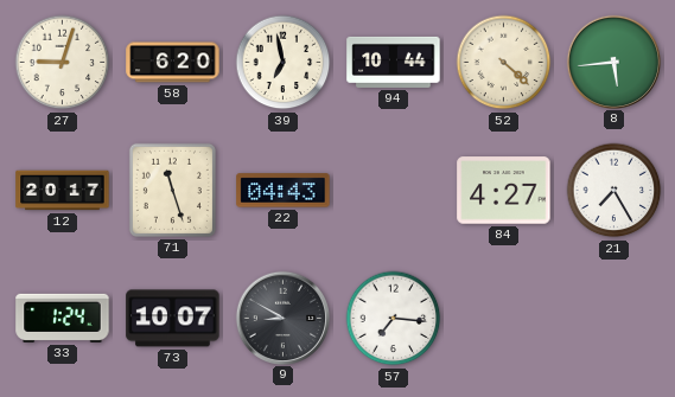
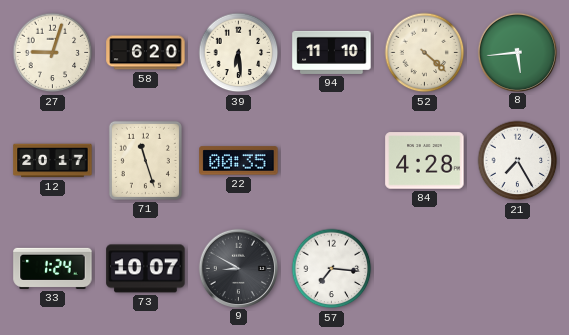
39: 6:58 -> 6:29
94: 10:44 -> 11:10
22: 04:43 -> 00:35
84: 4:27 -> 4:28
